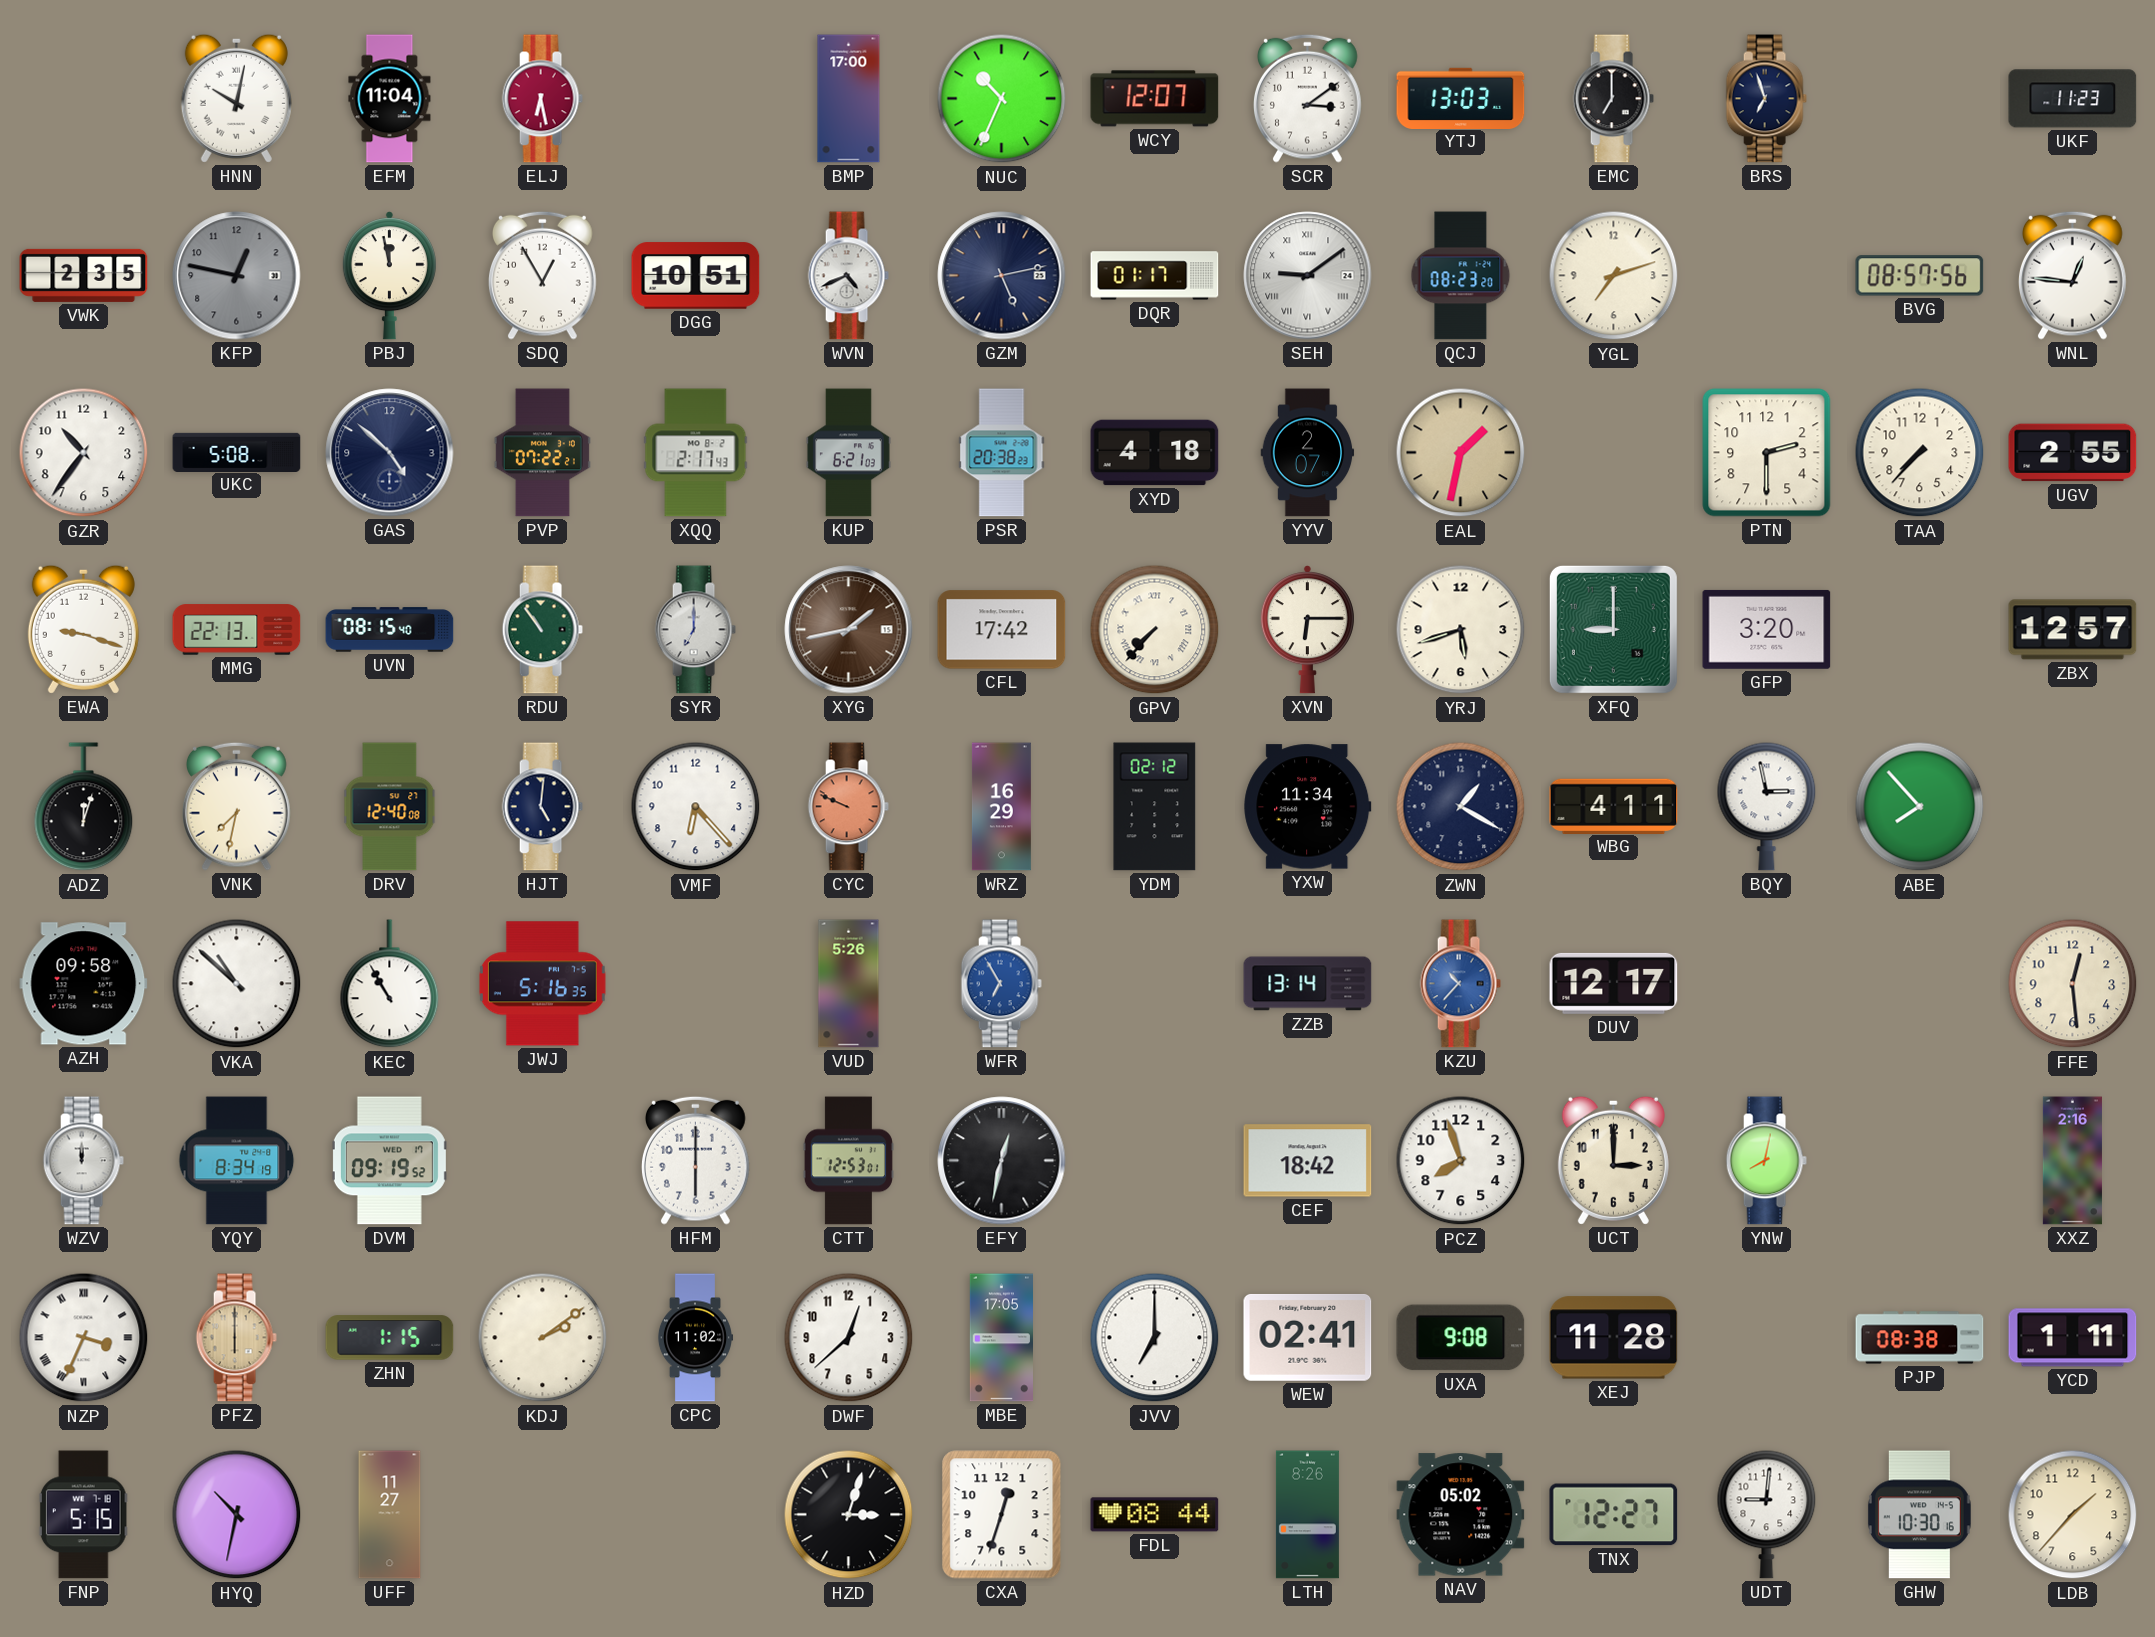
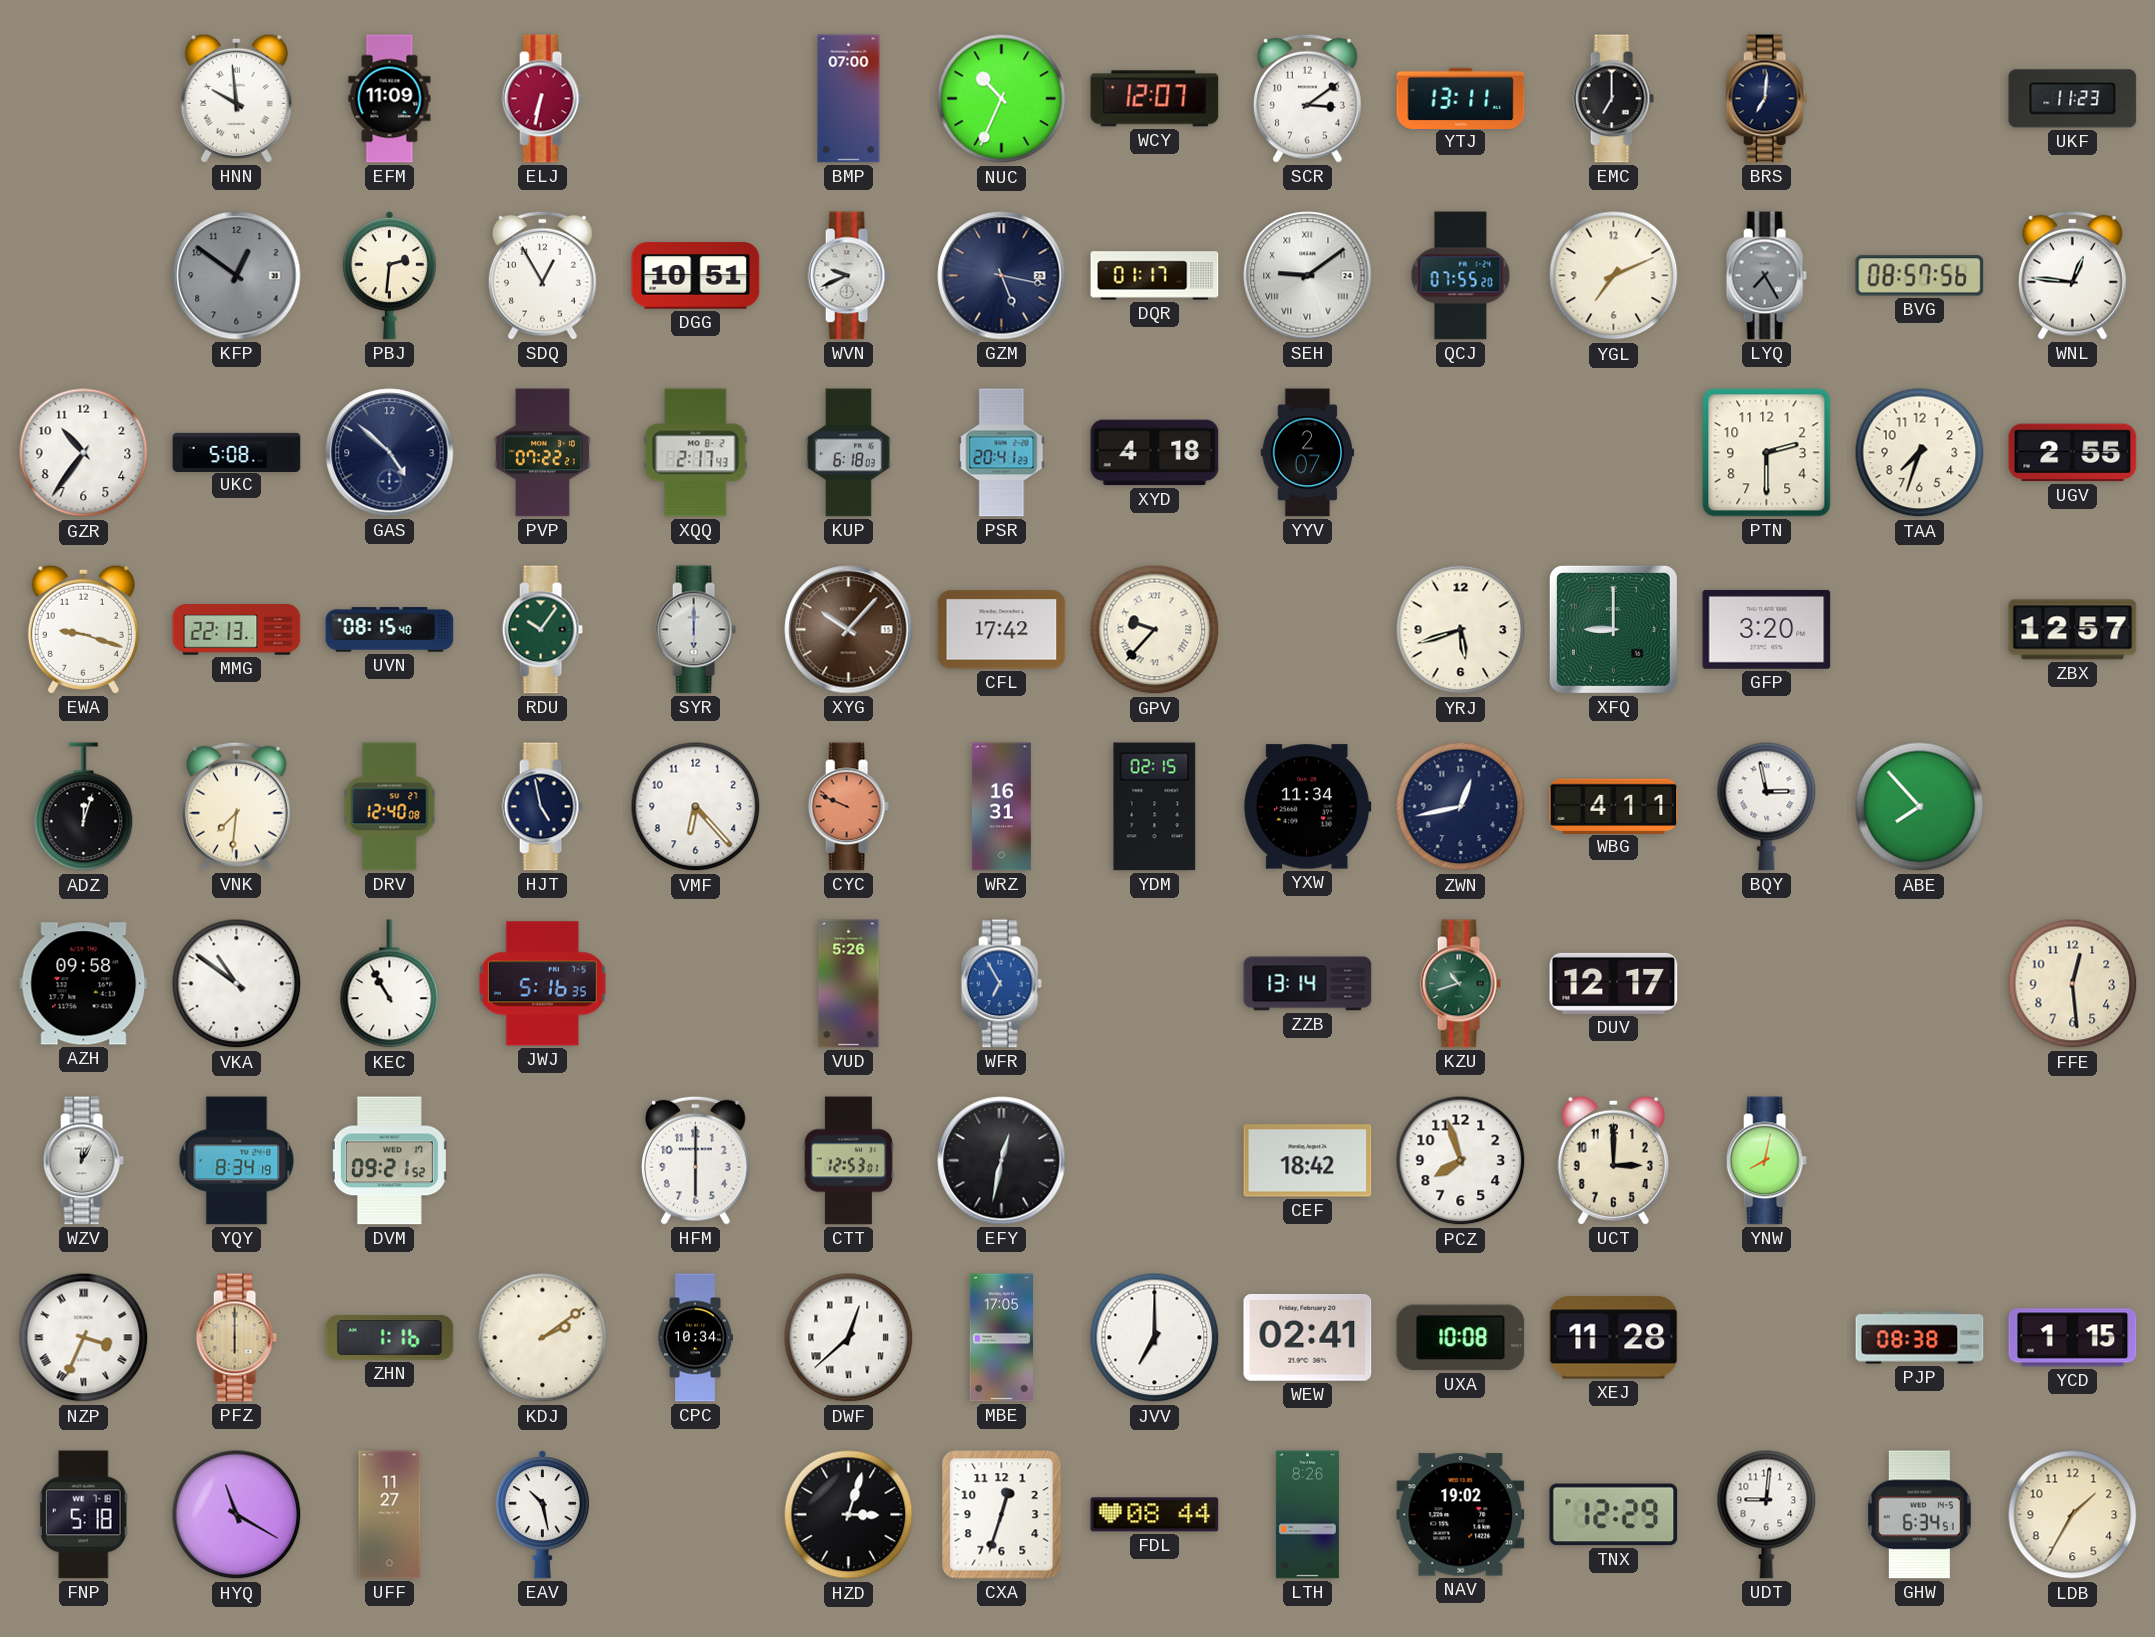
HNN: 10:02 -> 9:59
EFM: 11:04 -> 11:09
ELJ: 6:28 -> 6:32
BMP: 17:00 -> 07:00
YTJ: 13:03 -> 13:11
BRS: 6:57 -> 7:01
VWK: 2:35 -> none
KFP: 12:47 -> 12:51
PBJ: 11:58 -> 2:31
WVN: 4:41 -> 9:41
GZM: 5:13 -> 5:17
QCJ: 08:23 -> 07:55
YGL: 7:12 -> 7:11
LYQ: none -> 7:25
KUP: 6:21 -> 6:18
PSR: 20:38 -> 20:41
EAL: 1:32 -> none
TAA: 7:37 -> 7:33
RDU: 10:54 -> 10:06
SYR: 7:00 -> 6:00
XYG: 1:43 -> 10:07
GPV: 7:37 -> 9:37
XVN: 6:15 -> none
VNK: 7:32 -> 7:31
HJT: 5:01 -> 4:58
WRZ: 16:29 -> 16:31
YDM: 02:12 -> 02:15
ZWN: 1:20 -> 12:43
VKA: 10:52 -> 10:51
KZU: 10:37 -> 10:42
KZU dial: blue -> green
WZV: 12:00 -> 12:05
DVM: 09:19 -> 09:21
XXZ: 2:16 -> none
ZHN: 1:15 -> 1:16
CPC: 11:02 -> 10:34
DWF numerals: Arabic -> Roman
UXA: 9:08 -> 10:08
YCD: 1:11 -> 1:15
FNP: 5:15 -> 5:18
HYQ: 10:32 -> 11:20
EAV: none -> 10:28
NAV: 05:02 -> 19:02
TNX: 12:27 -> 12:29
GHW: 10:30 -> 6:34
LDB: 1:37 -> 1:35
